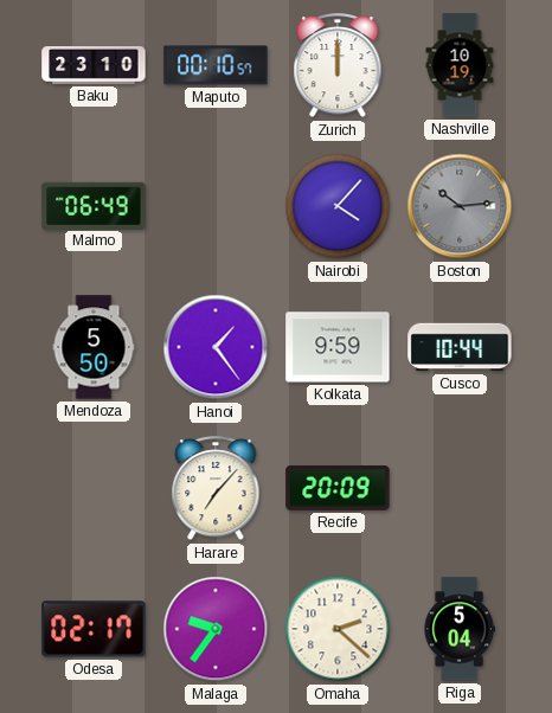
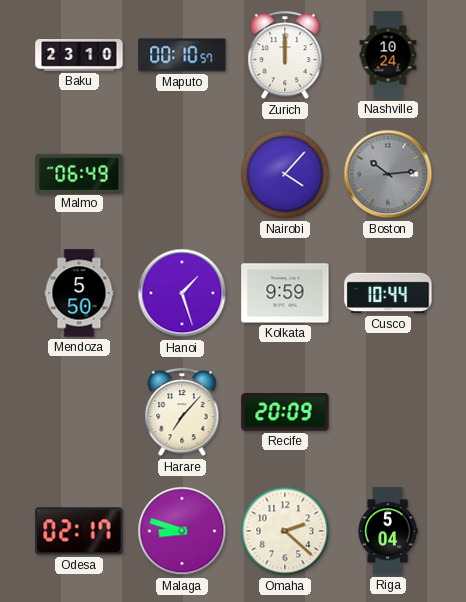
Nashville: 10:19 -> 10:24
Hanoi: 1:24 -> 1:27
Malaga: 9:36 -> 8:48
